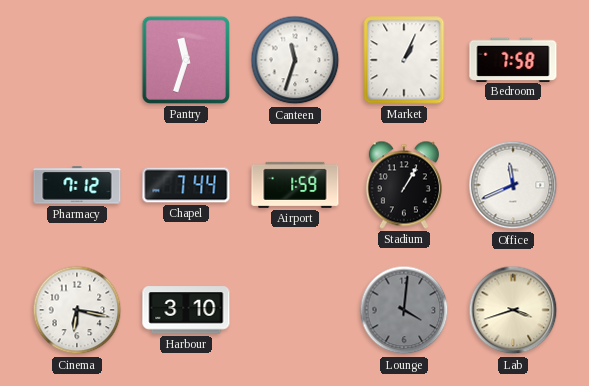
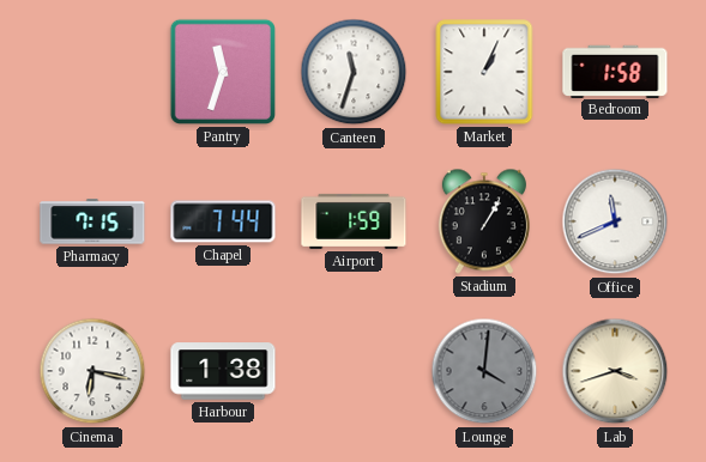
Bedroom: 7:58 -> 1:58
Pharmacy: 7:12 -> 7:15
Harbour: 3:10 -> 1:38
